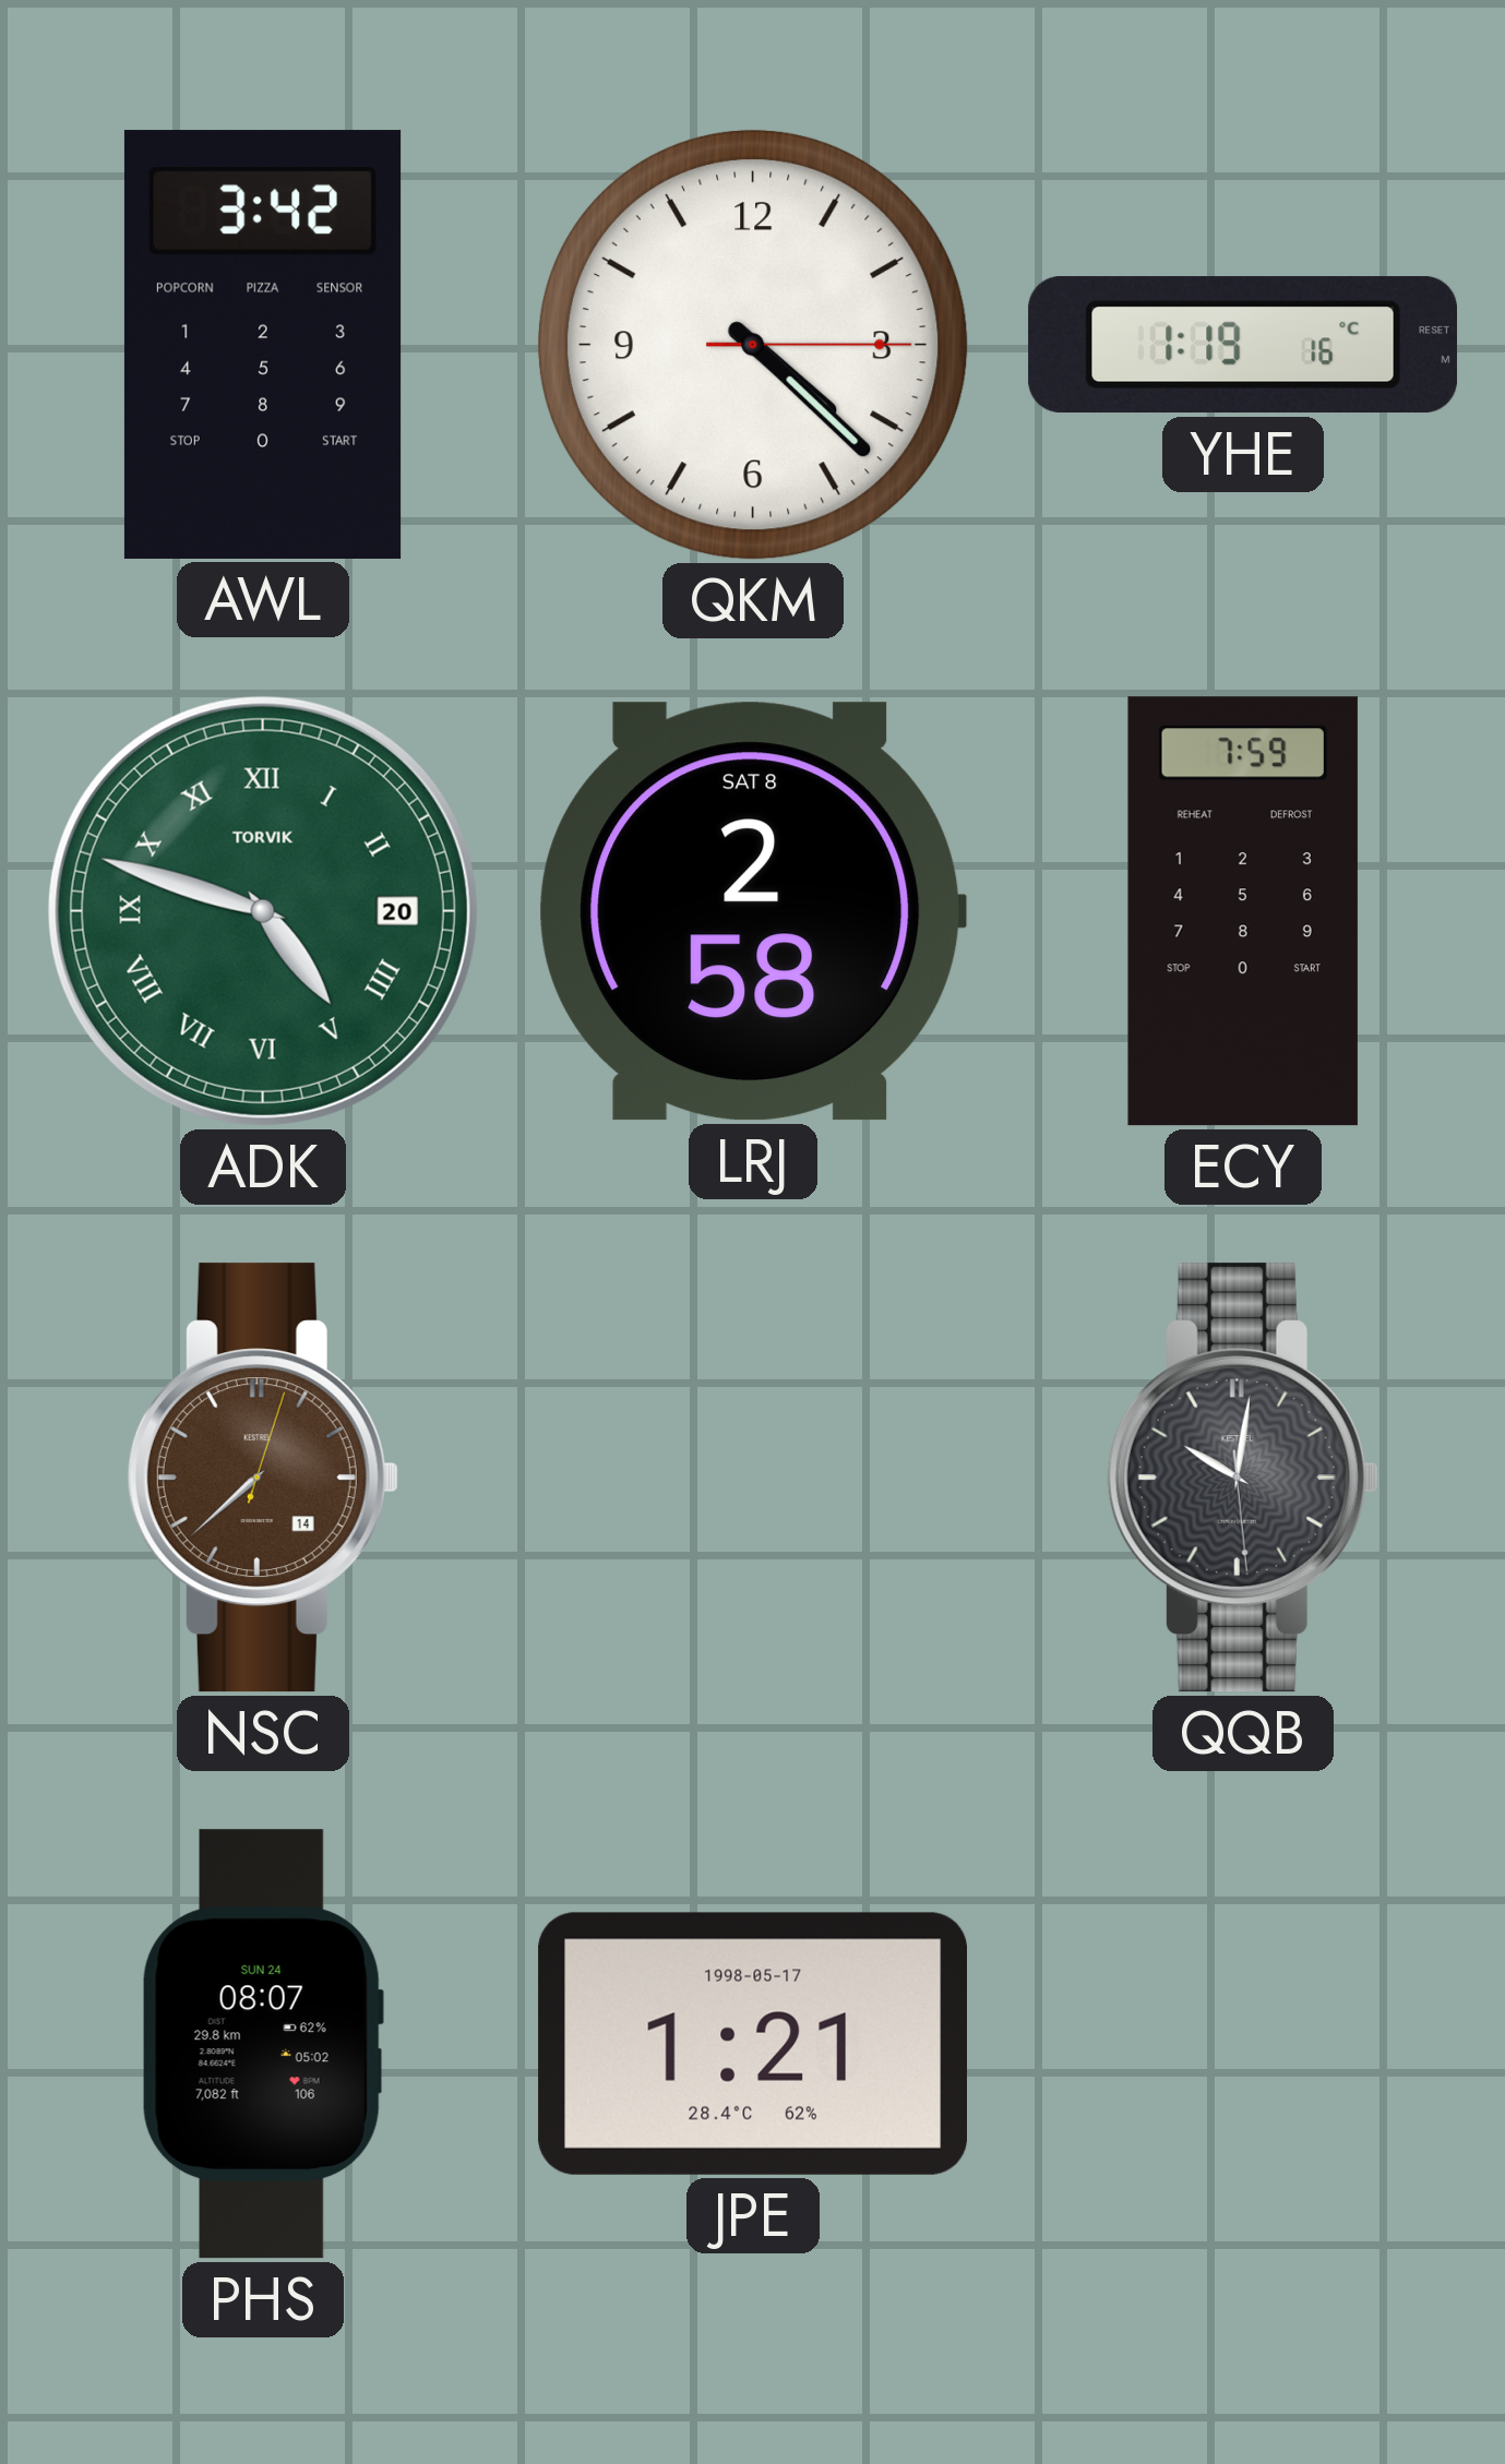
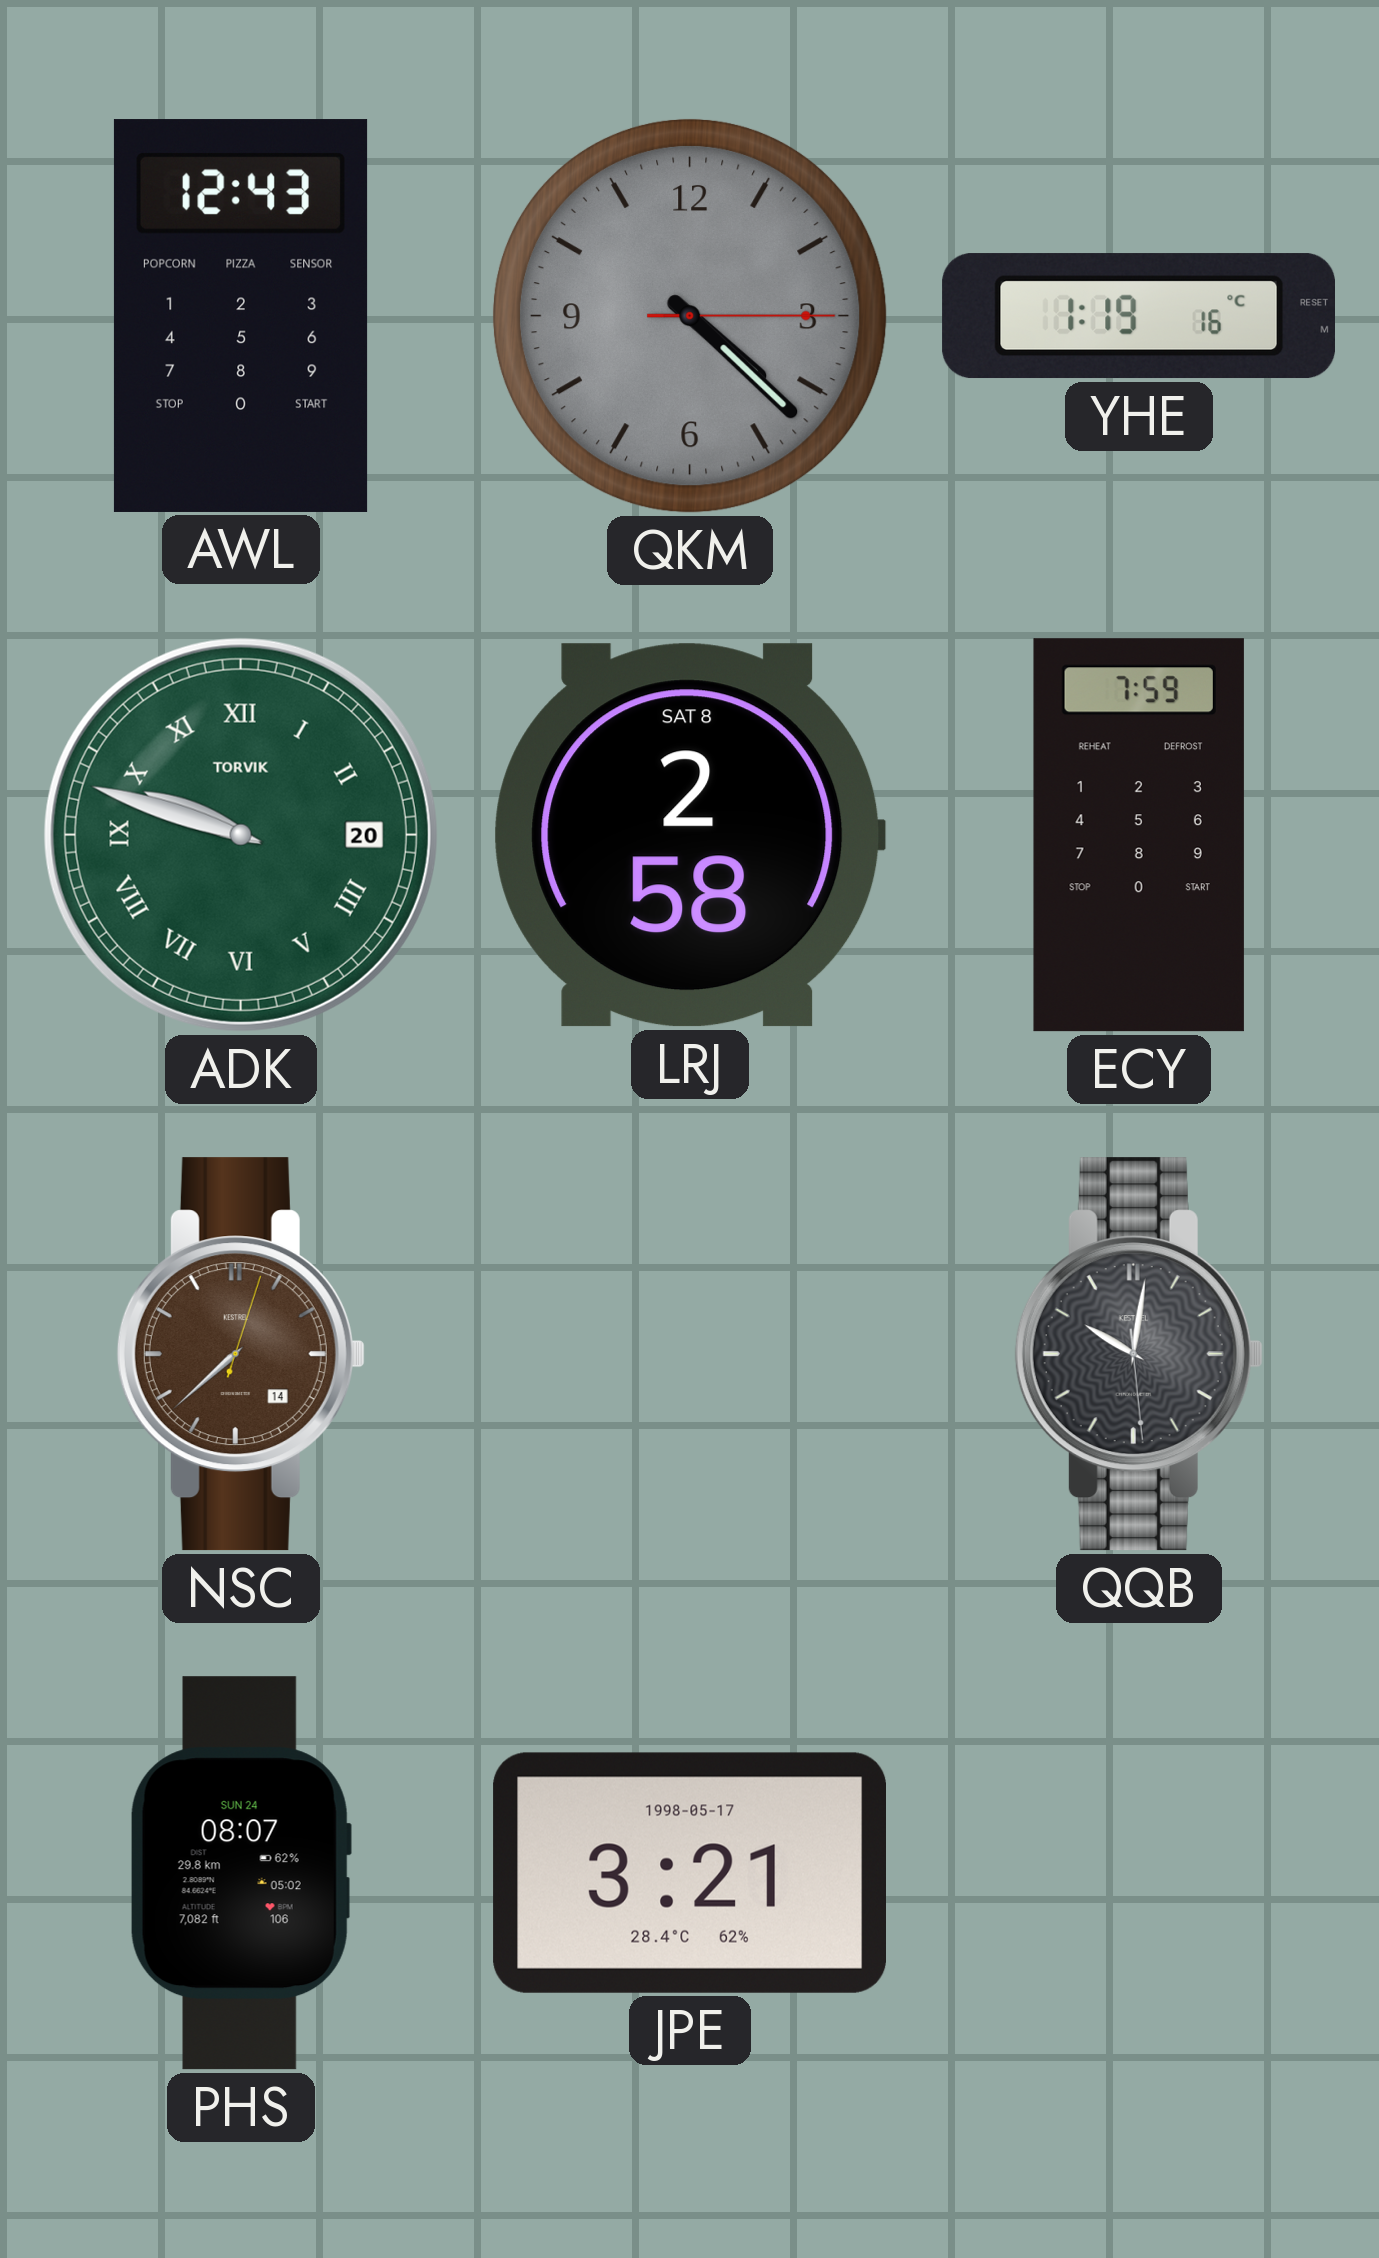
AWL: 3:42 -> 12:43
QKM dial: white -> grey
ADK: 4:48 -> 9:48
JPE: 1:21 -> 3:21
